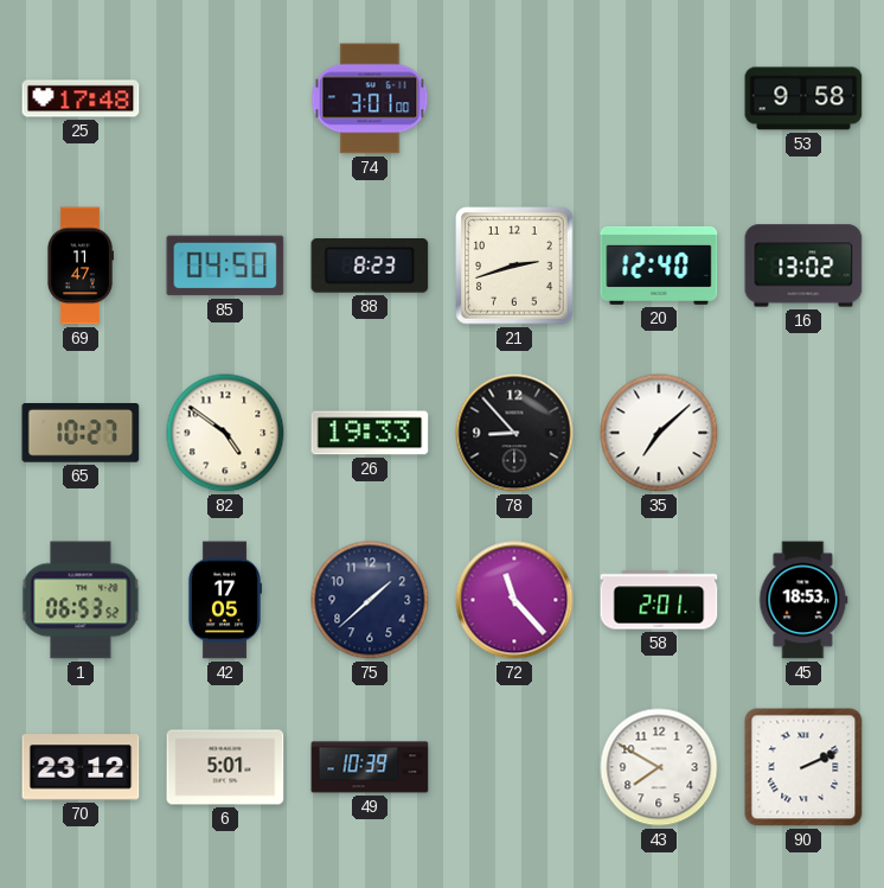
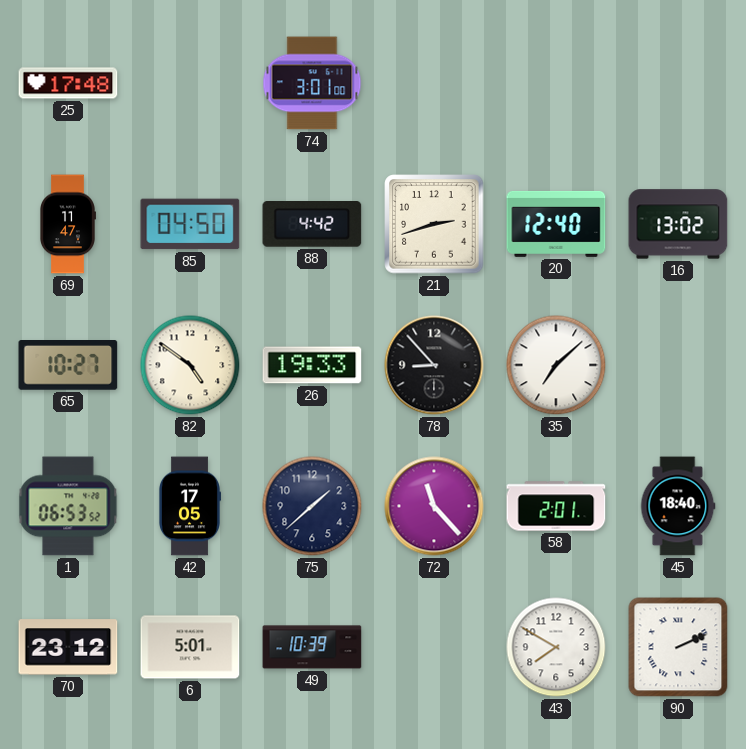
53: 9:58 -> none
88: 8:23 -> 4:42
45: 18:53 -> 18:40
